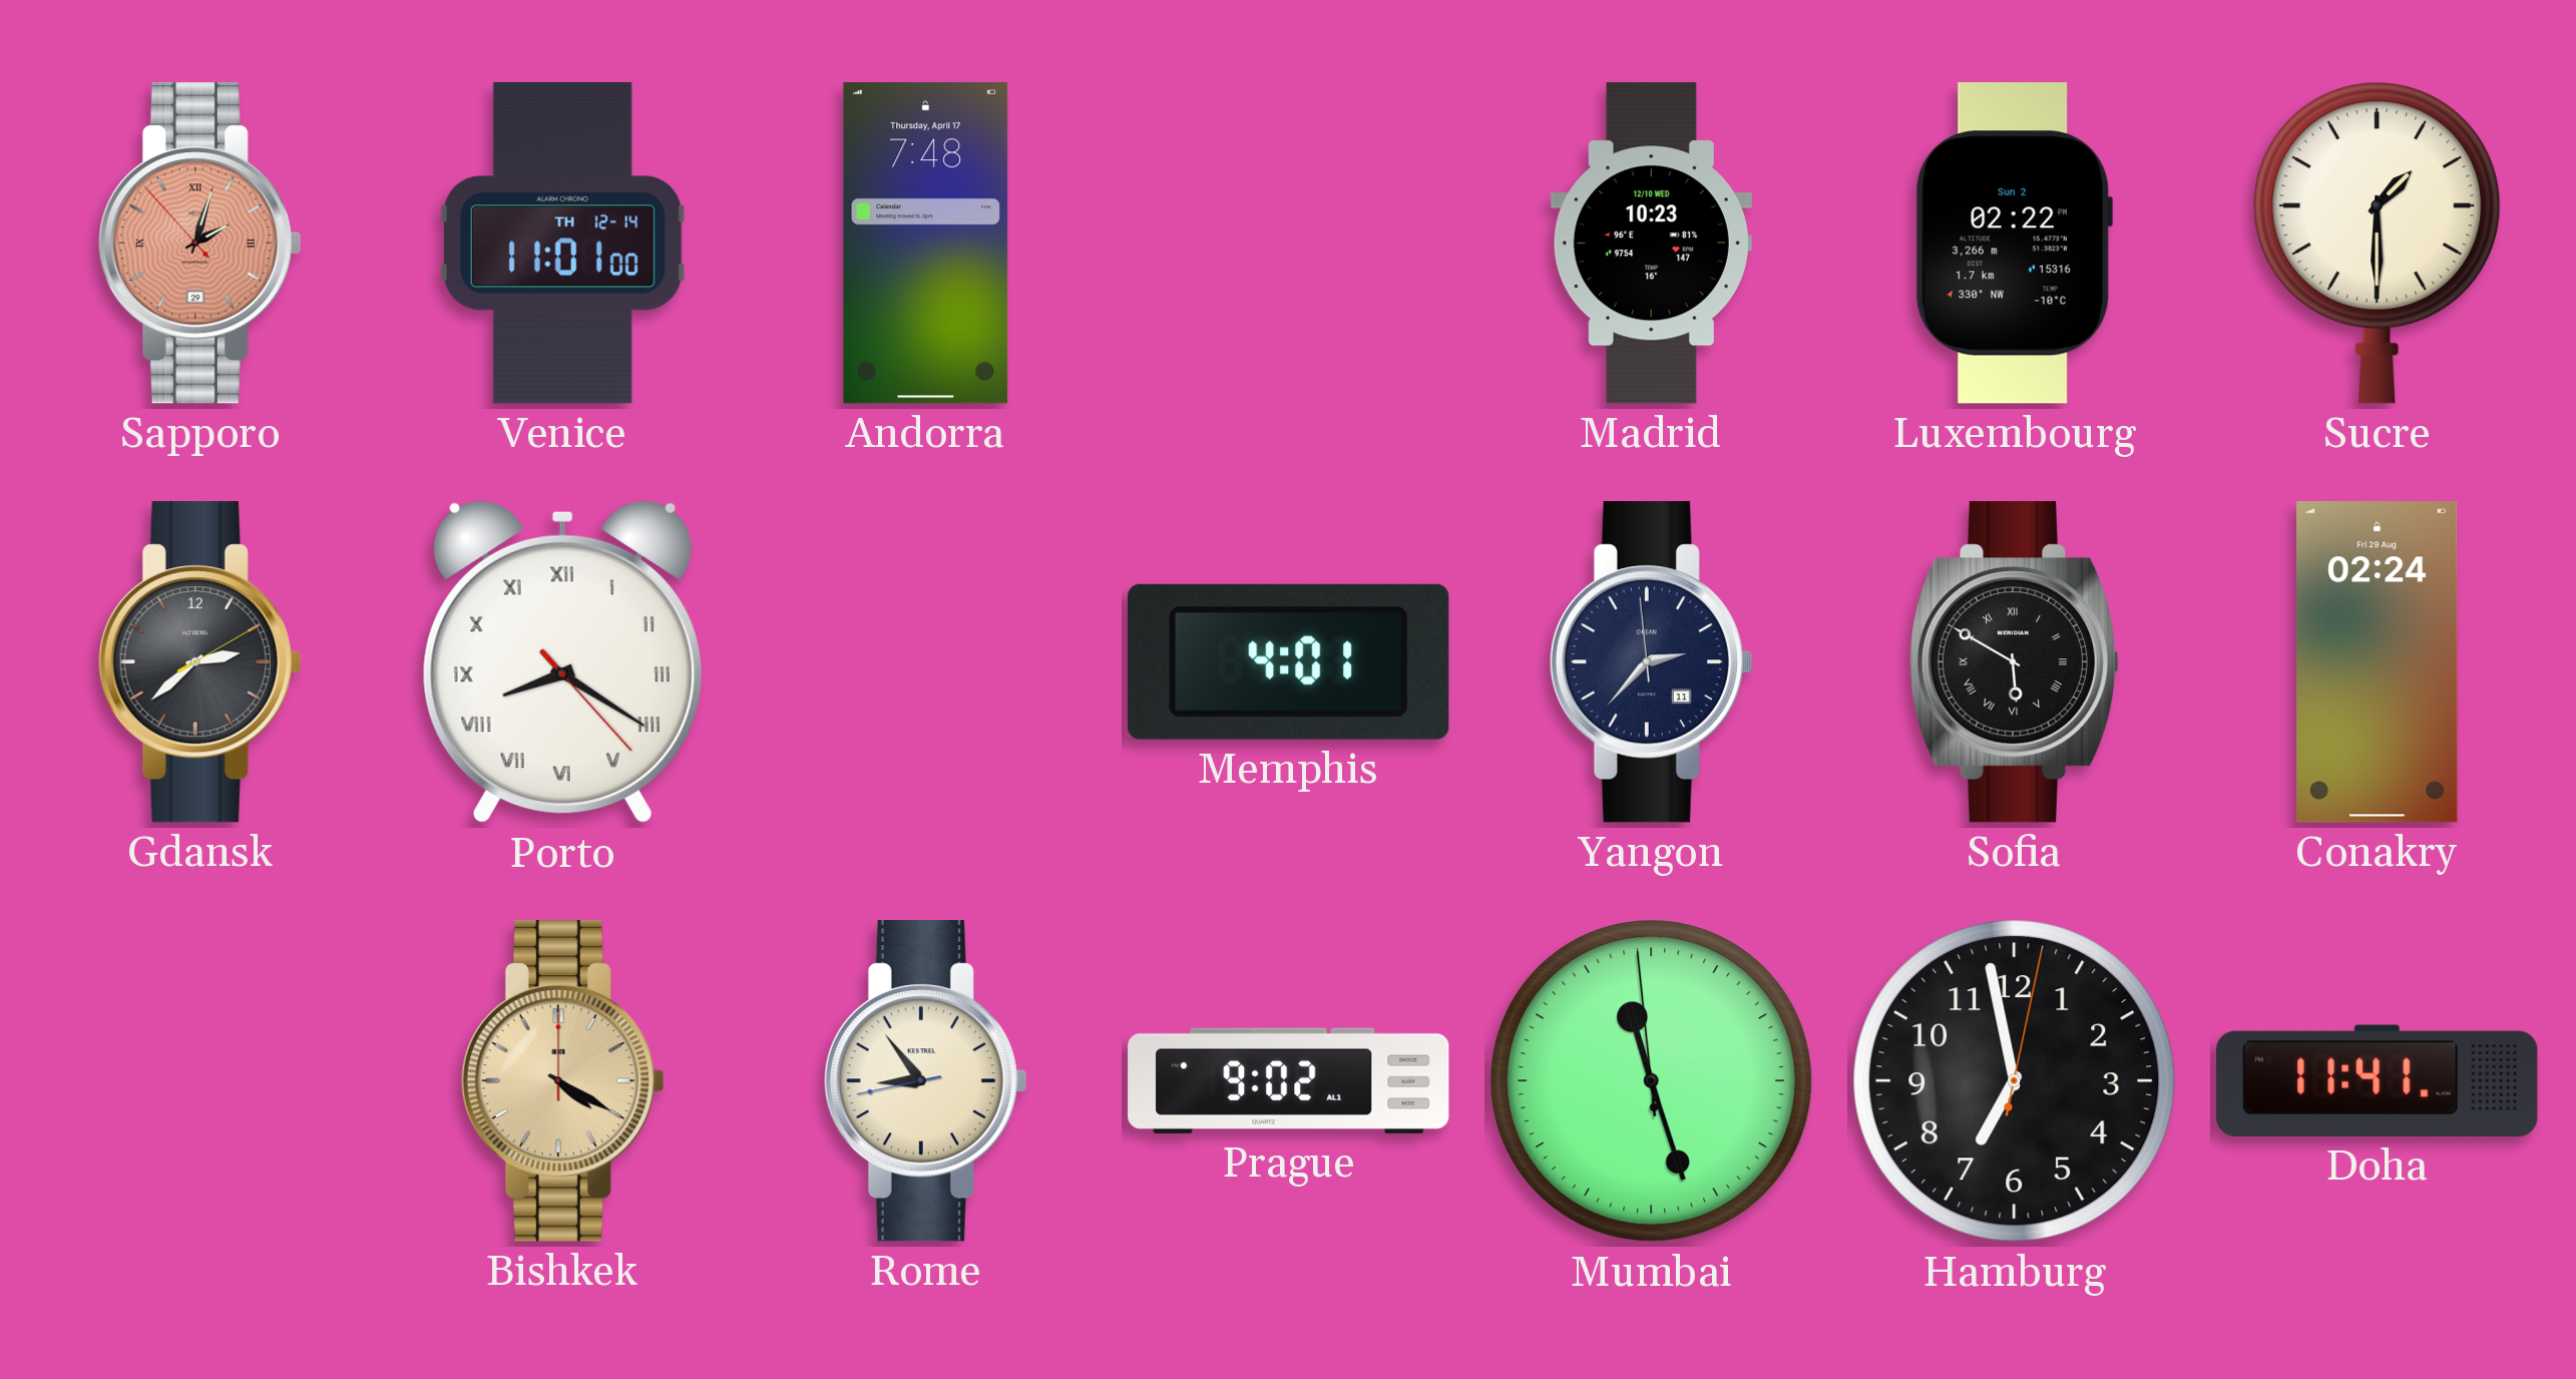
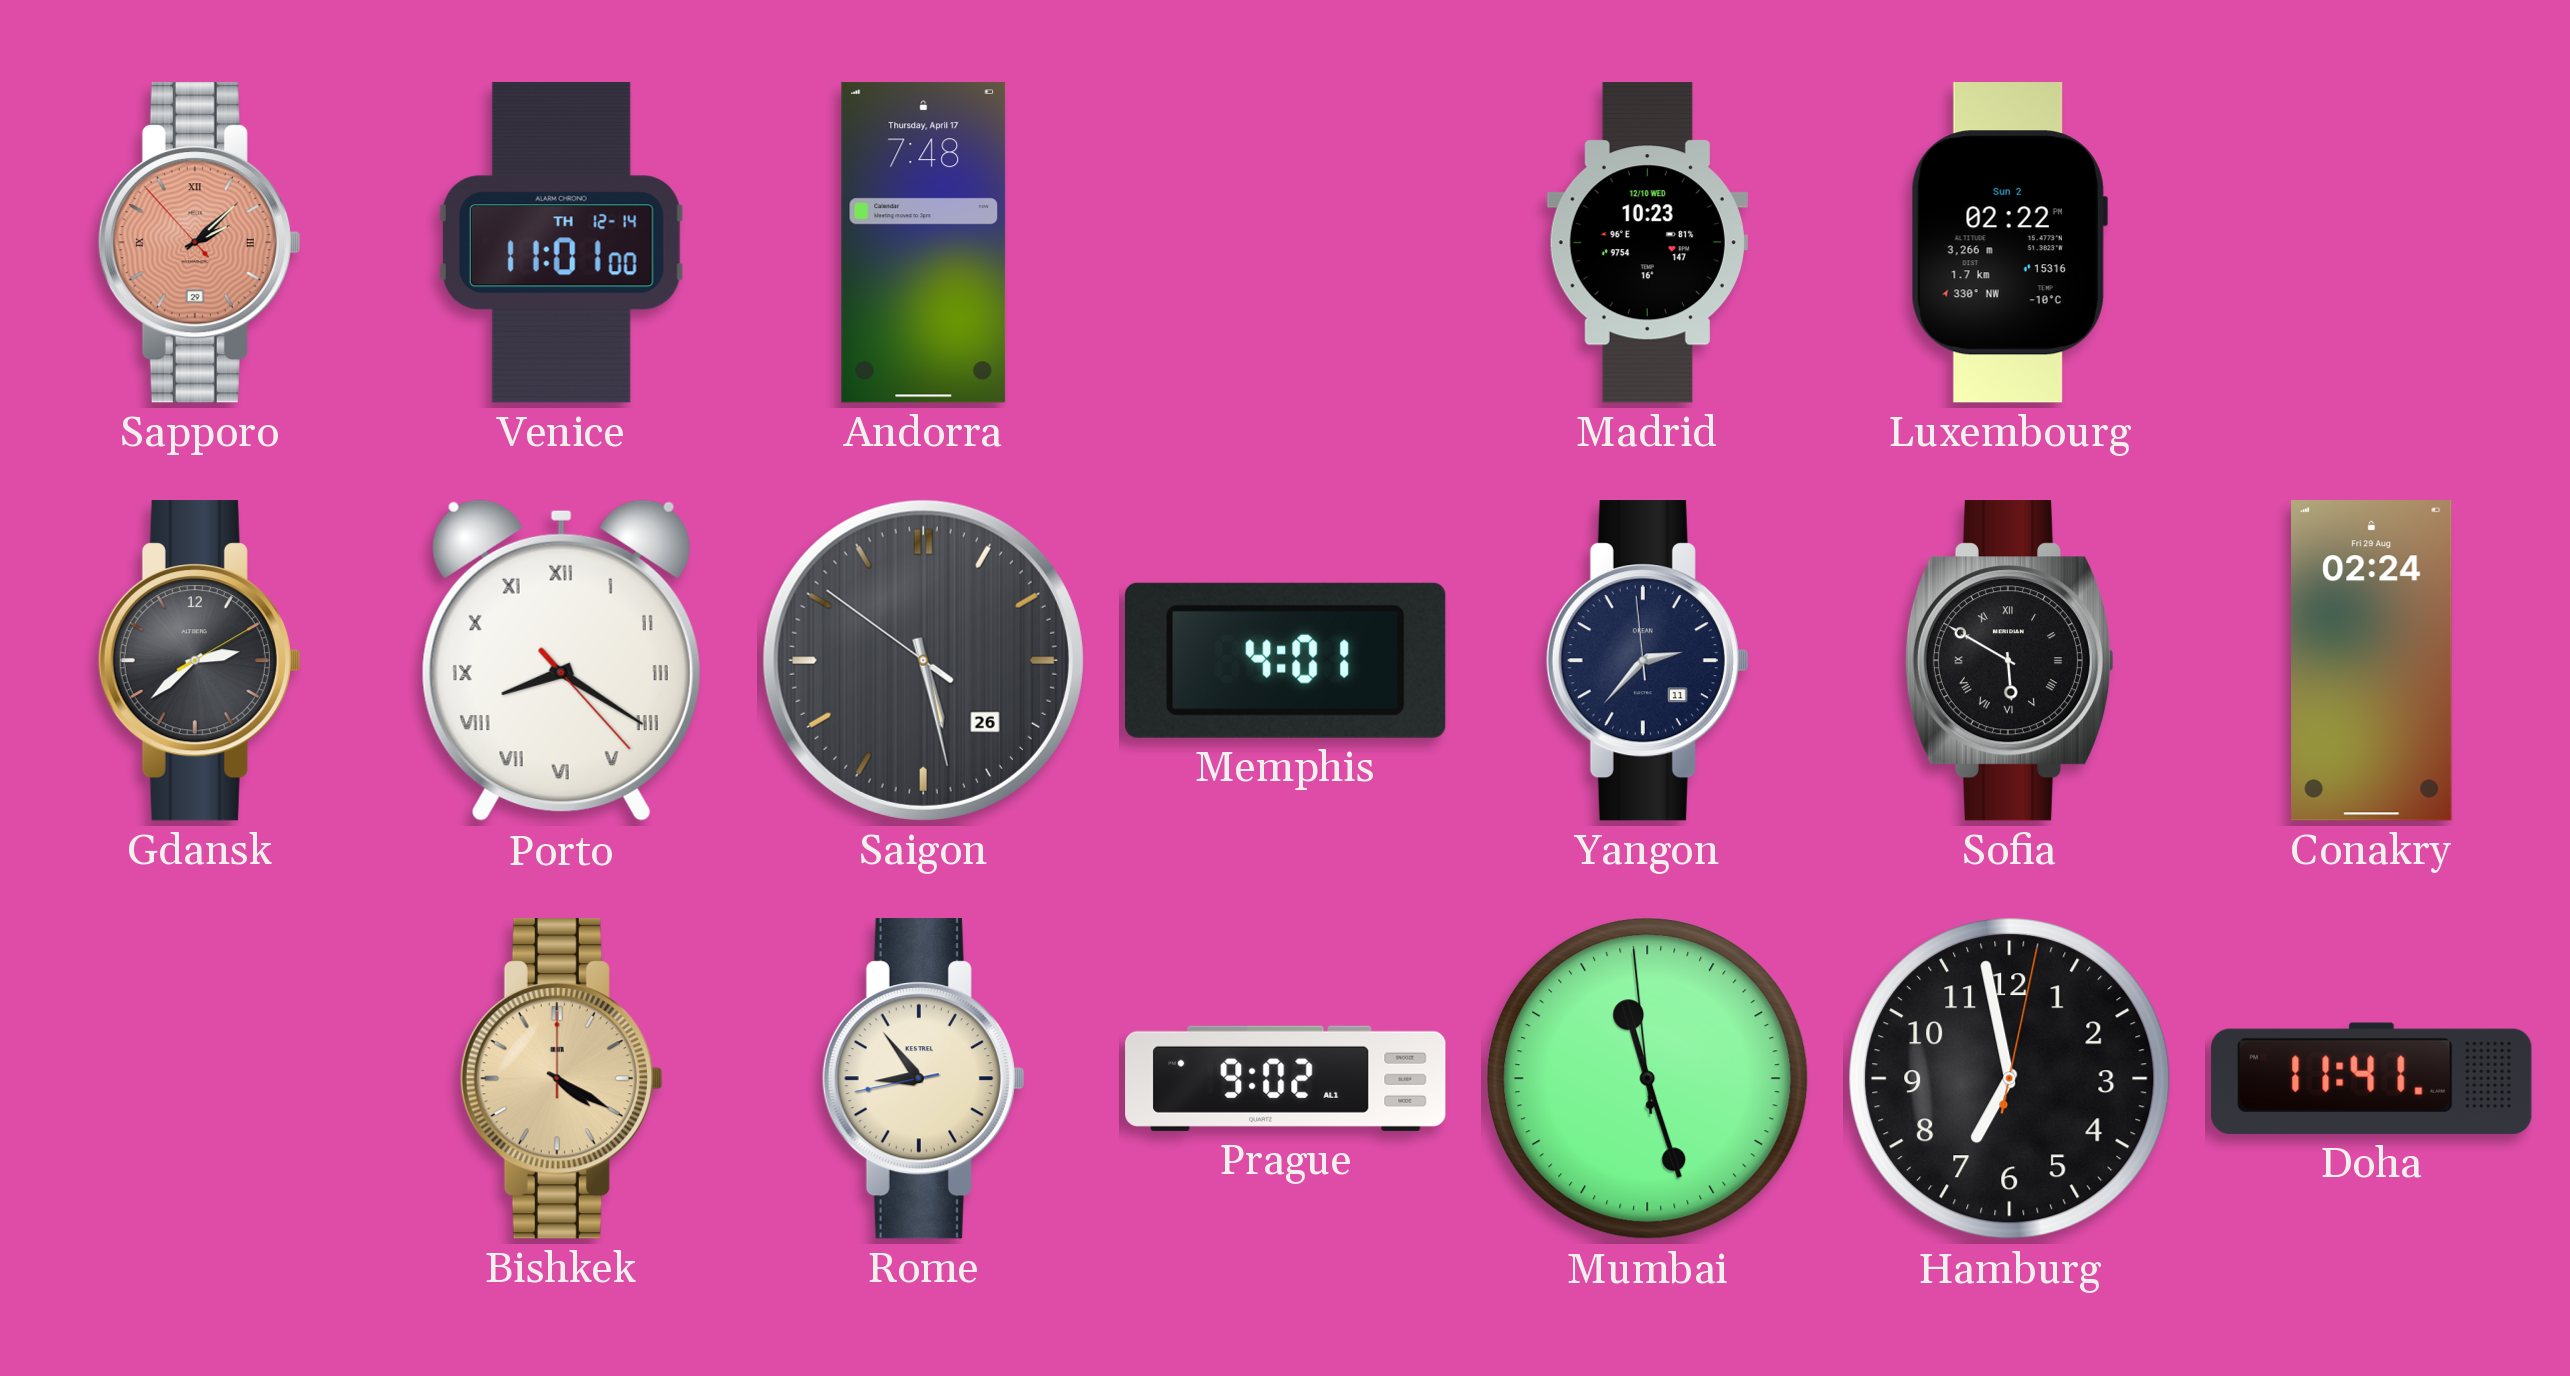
Sapporo: 2:02 -> 2:07
Sucre: 1:30 -> none
Saigon: none -> 5:27
